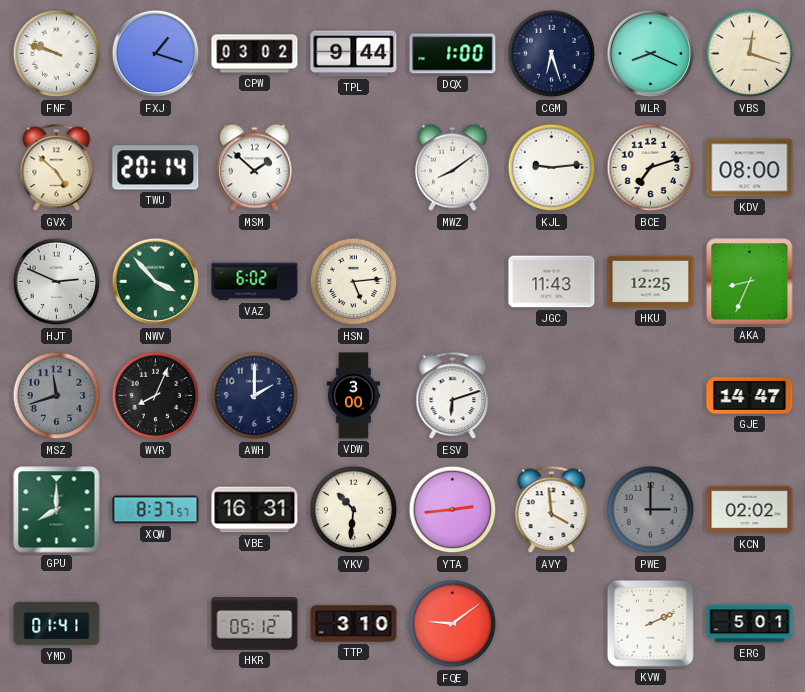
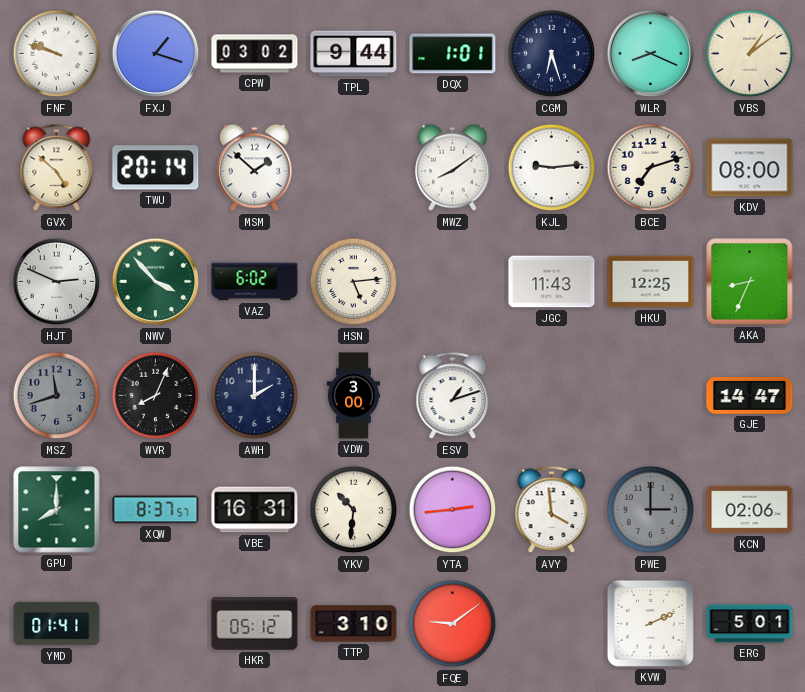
DQX: 1:00 -> 1:01
VBS: 12:18 -> 1:09
ESV: 6:12 -> 1:12
KCN: 02:02 -> 02:06
